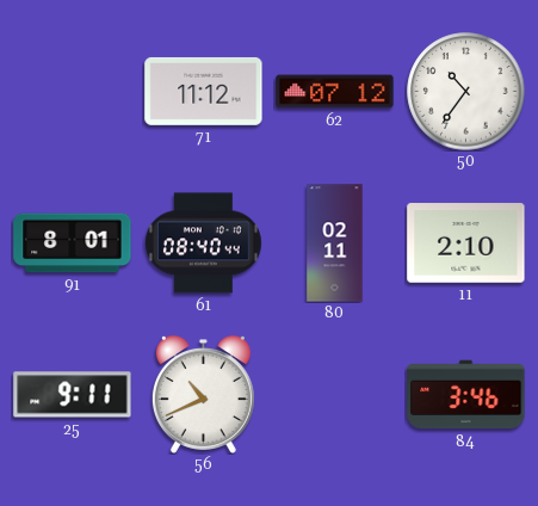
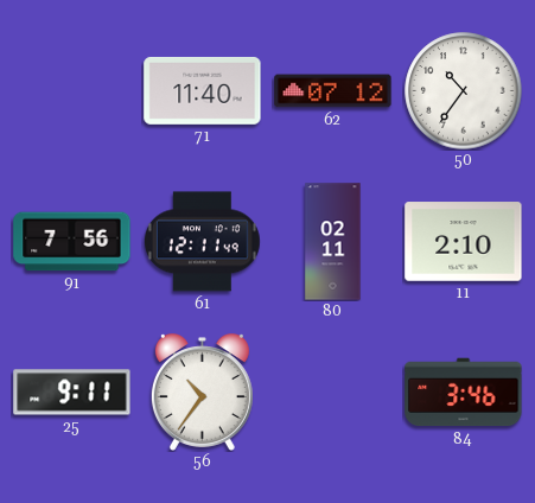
71: 11:12 -> 11:40
91: 8:01 -> 7:56
61: 08:40 -> 12:11
56: 10:41 -> 10:36
